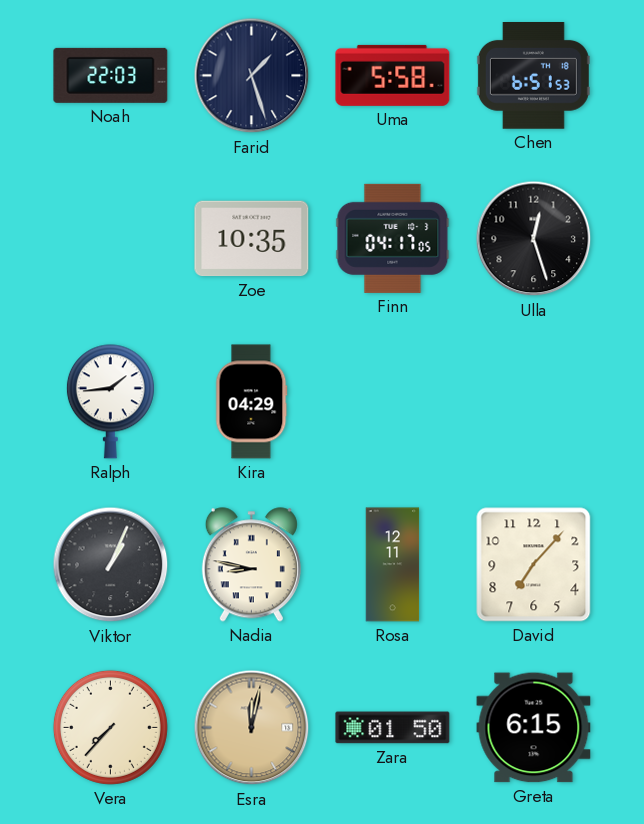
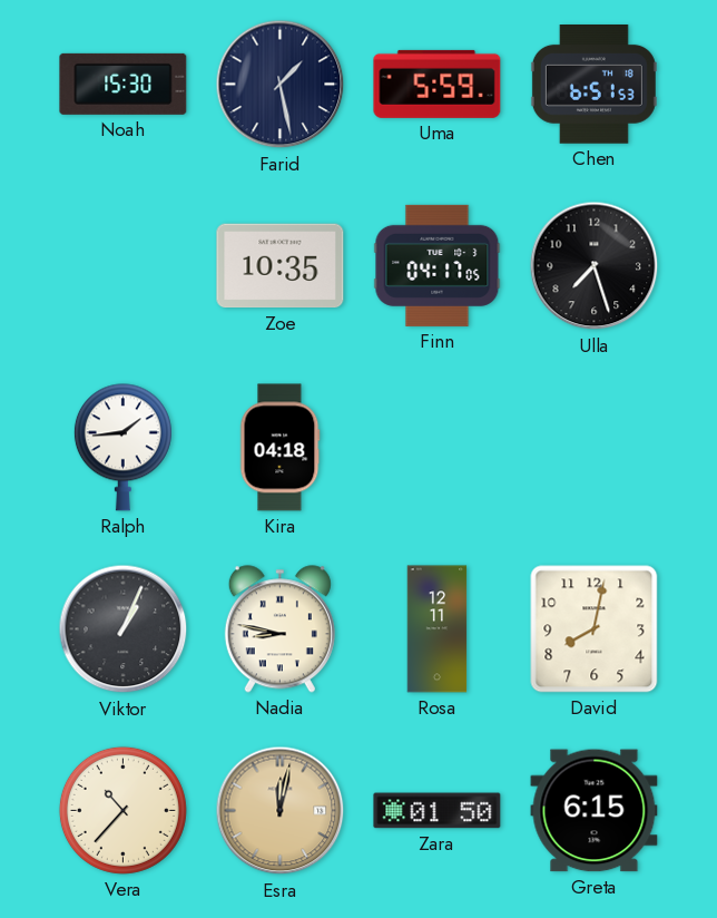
Noah: 22:03 -> 15:30
Farid: 1:27 -> 1:28
Uma: 5:58 -> 5:59
Ulla: 12:27 -> 7:27
Kira: 04:29 -> 04:18
David: 7:07 -> 8:02
Vera: 7:37 -> 10:37
